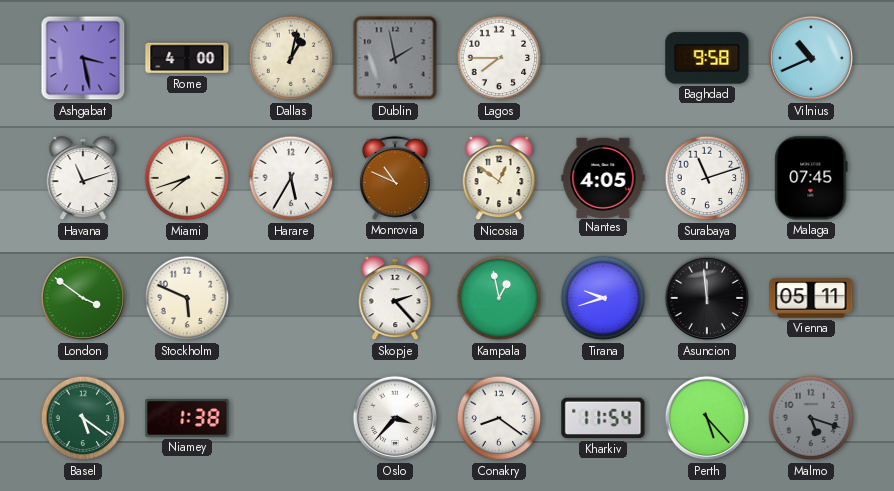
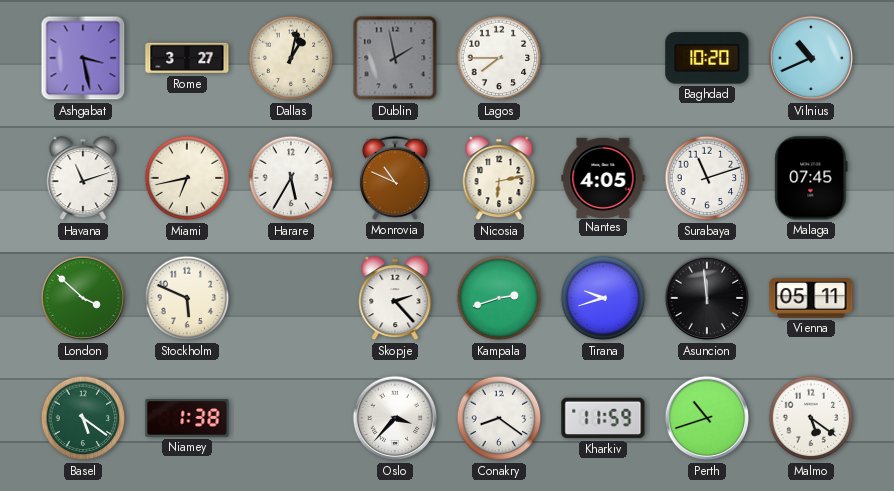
Rome: 4:00 -> 3:27
Baghdad: 9:58 -> 10:20
Miami: 7:42 -> 6:43
Nicosia: 12:51 -> 6:13
London: 3:51 -> 3:52
Kampala: 12:58 -> 2:42
Kharkiv: 11:54 -> 11:59
Perth: 5:23 -> 10:42
Malmo: 5:18 -> 5:21
Malmo dial: grey -> white
